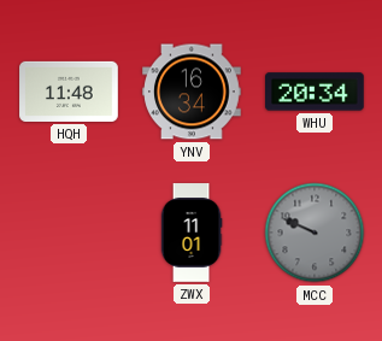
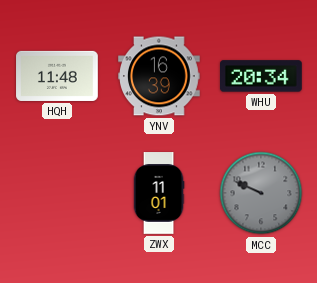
YNV: 16:34 -> 16:39
